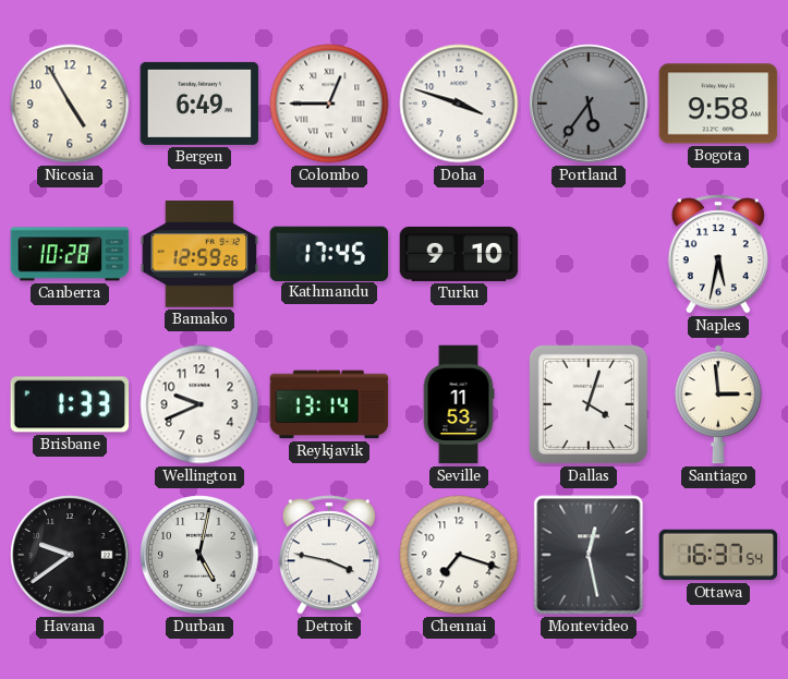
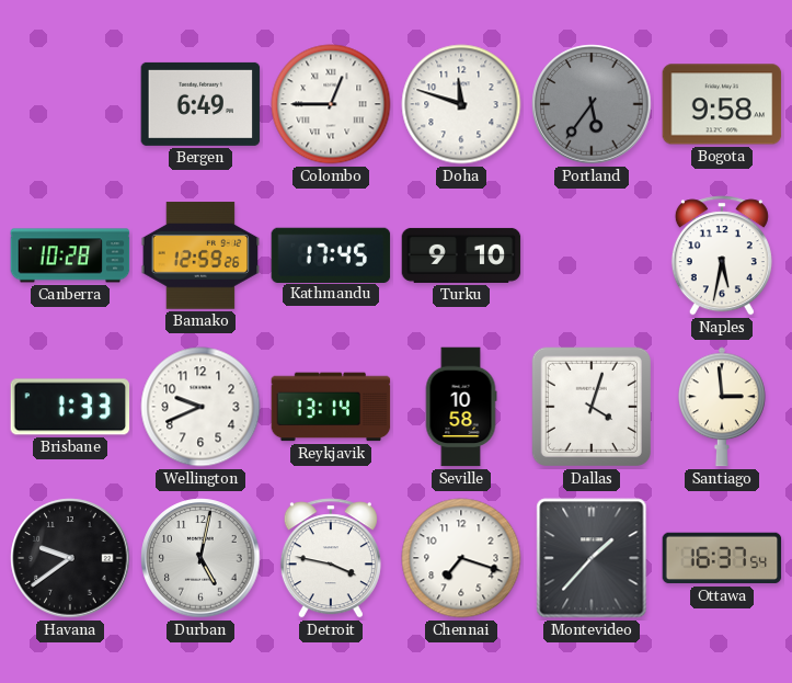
Nicosia: 4:55 -> none
Doha: 3:48 -> 11:48
Seville: 11:53 -> 10:58
Montevideo: 12:28 -> 1:37
